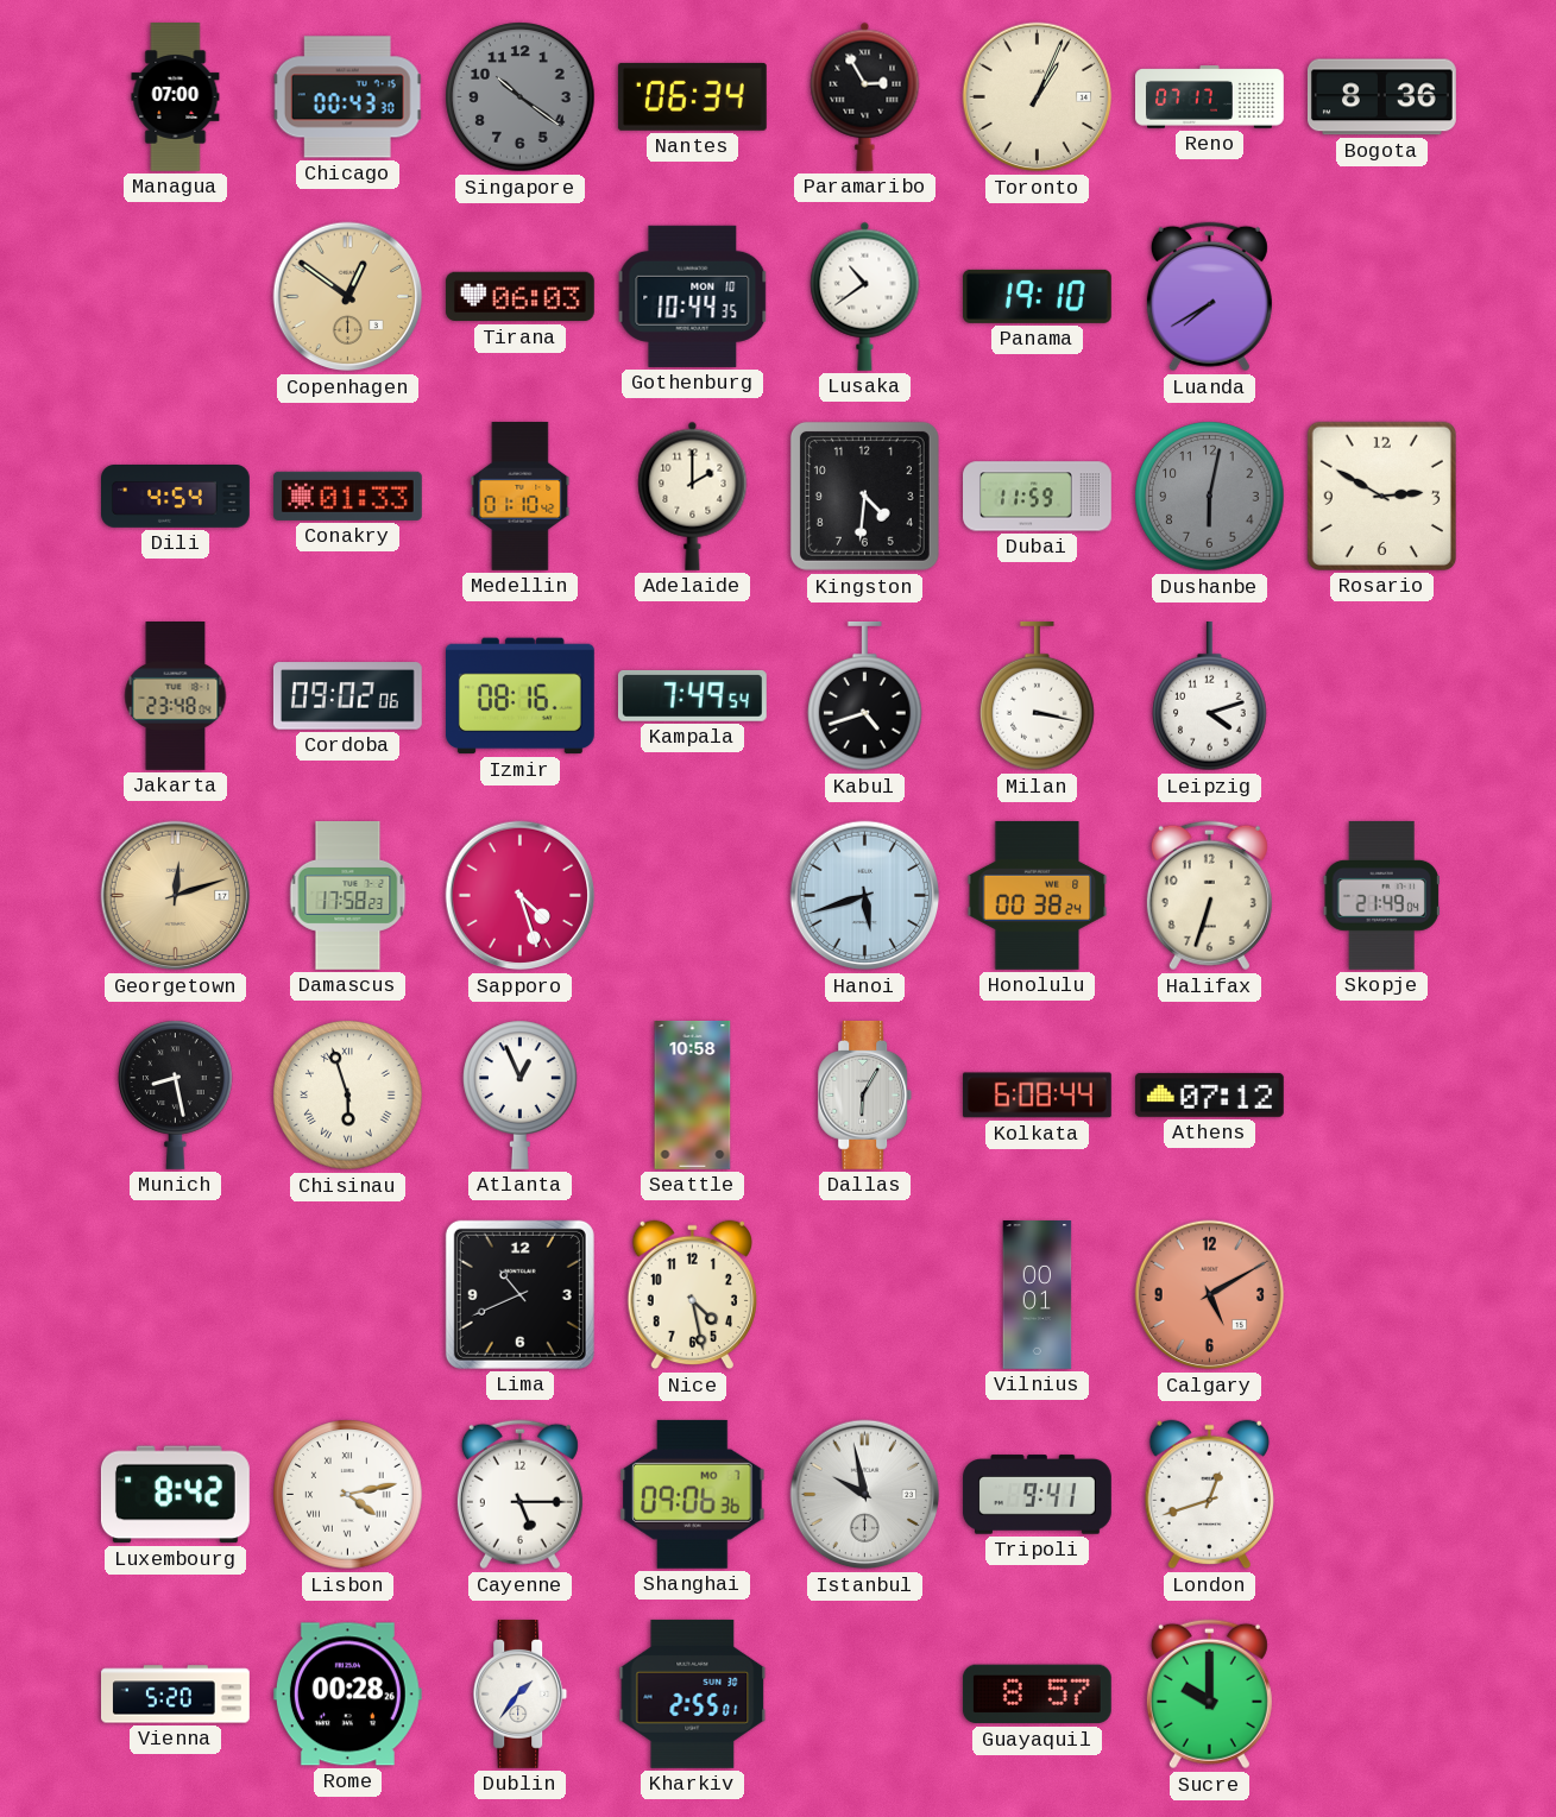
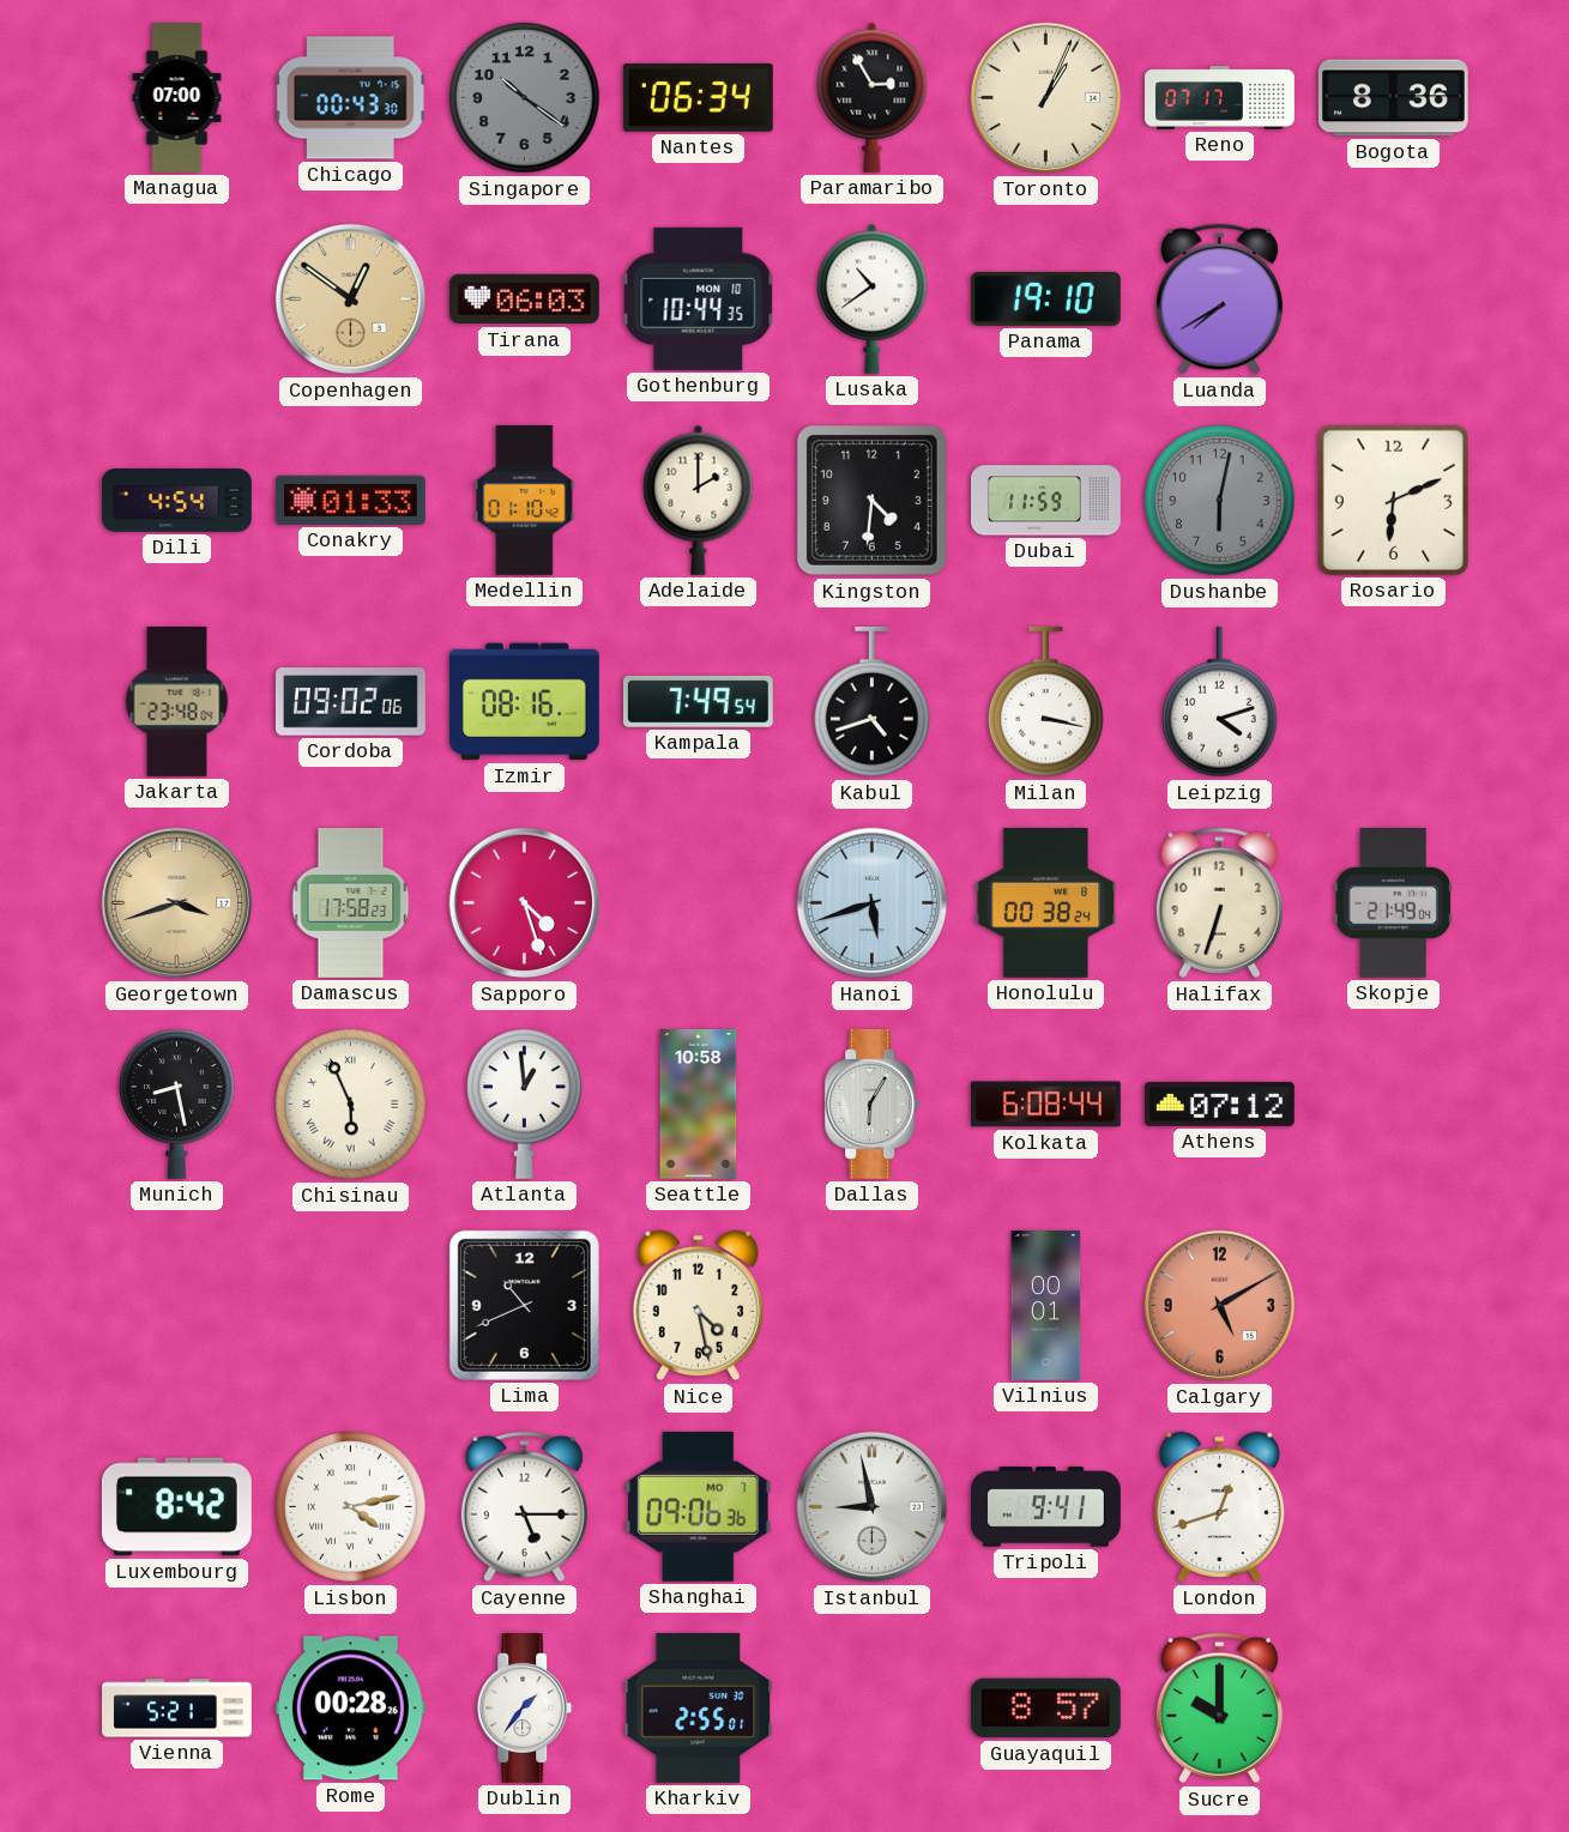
Rosario: 2:50 -> 6:11
Georgetown: 12:12 -> 3:42
Chisinau: 5:57 -> 5:56
Atlanta: 12:56 -> 12:59
Istanbul: 9:58 -> 8:58
Vienna: 5:20 -> 5:21
